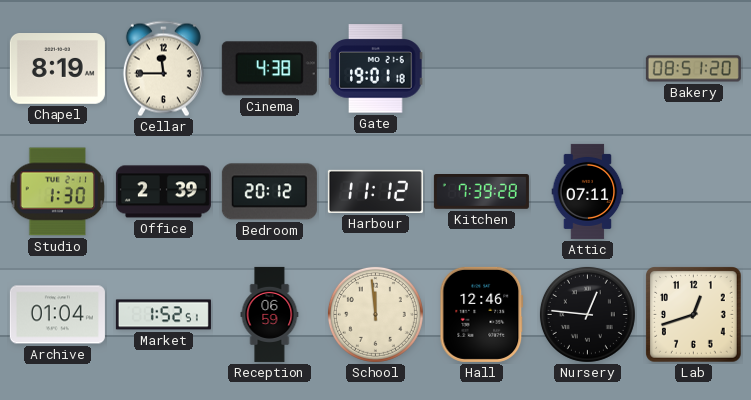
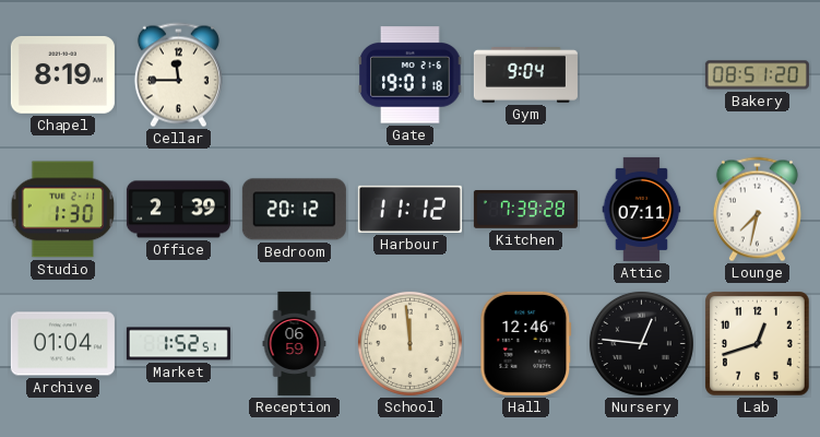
Cinema: 4:38 -> none
Gym: none -> 9:04
Lounge: none -> 7:32
